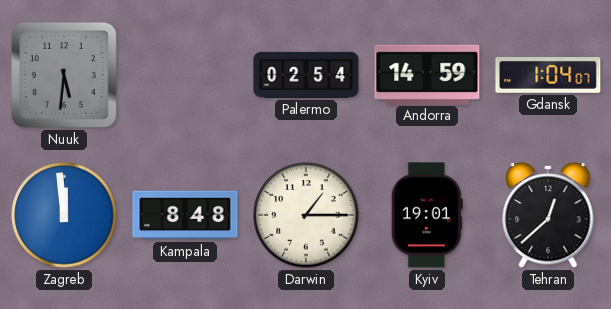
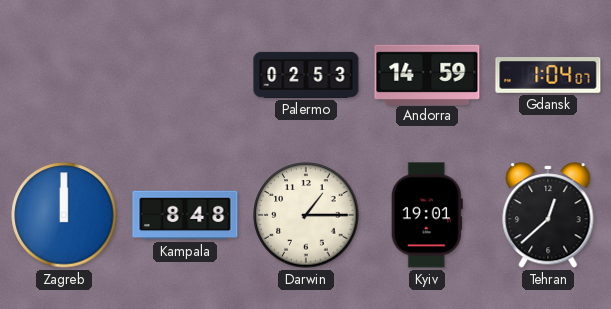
Nuuk: 5:31 -> none
Palermo: 02:54 -> 02:53
Zagreb: 11:59 -> 12:00
